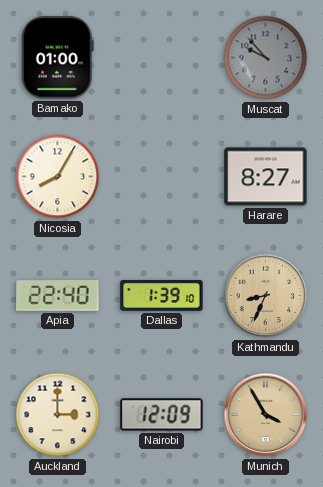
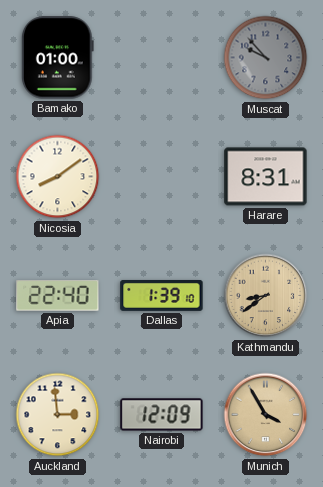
Nicosia: 8:05 -> 8:09
Harare: 8:27 -> 8:31
Kathmandu: 8:34 -> 8:39
Auckland: 3:00 -> 2:59
